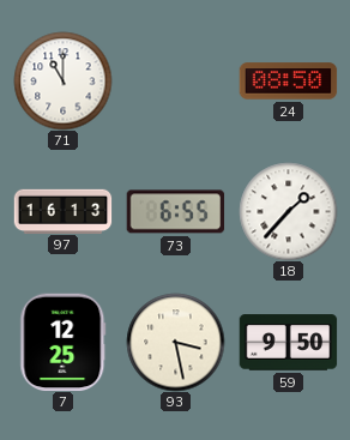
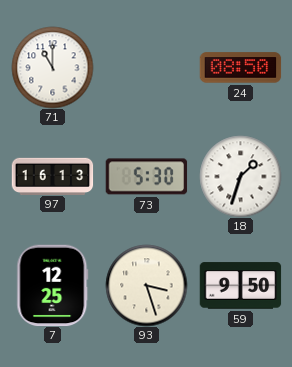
73: 6:55 -> 5:30
18: 1:37 -> 1:33
93: 3:28 -> 3:27
